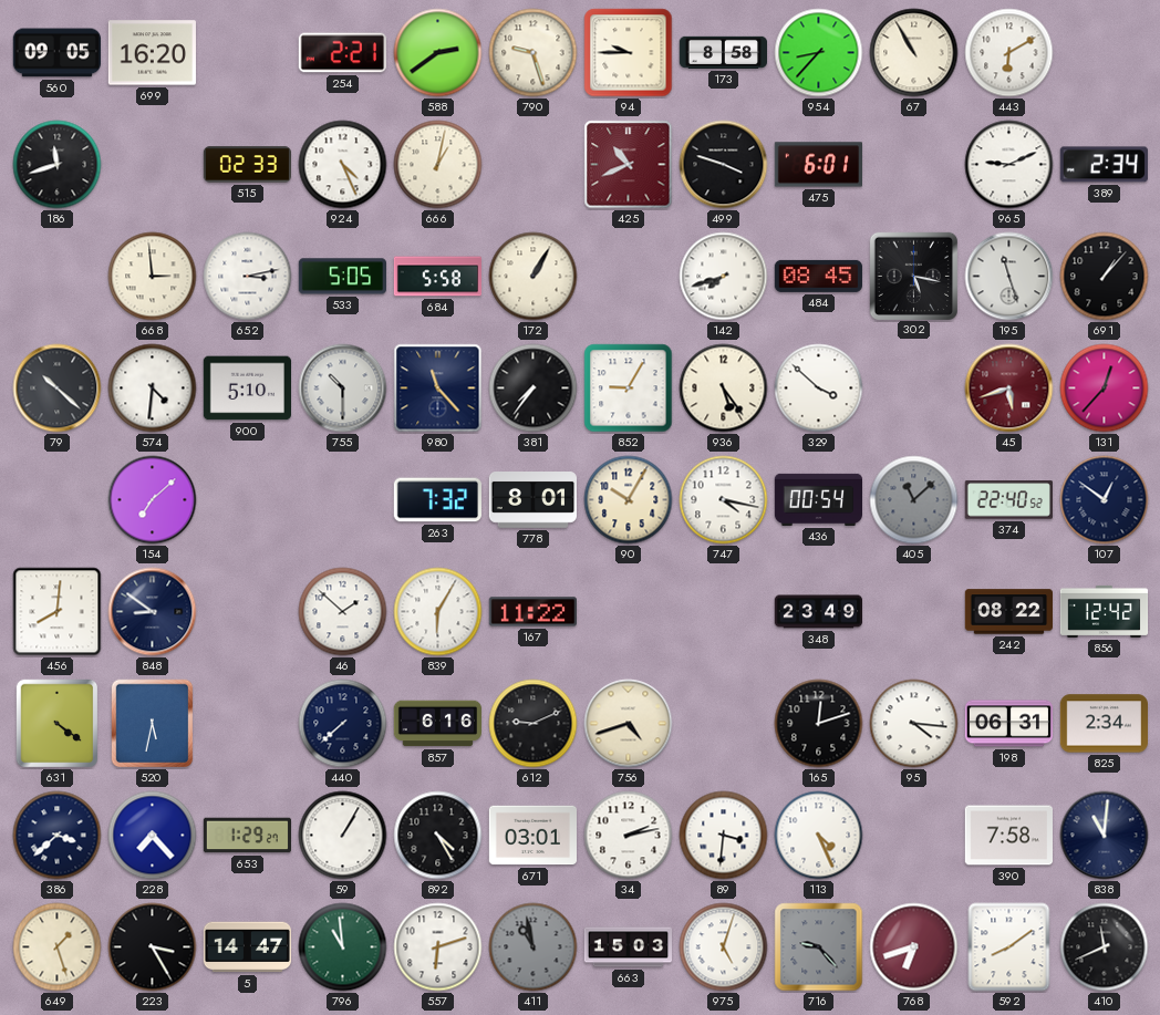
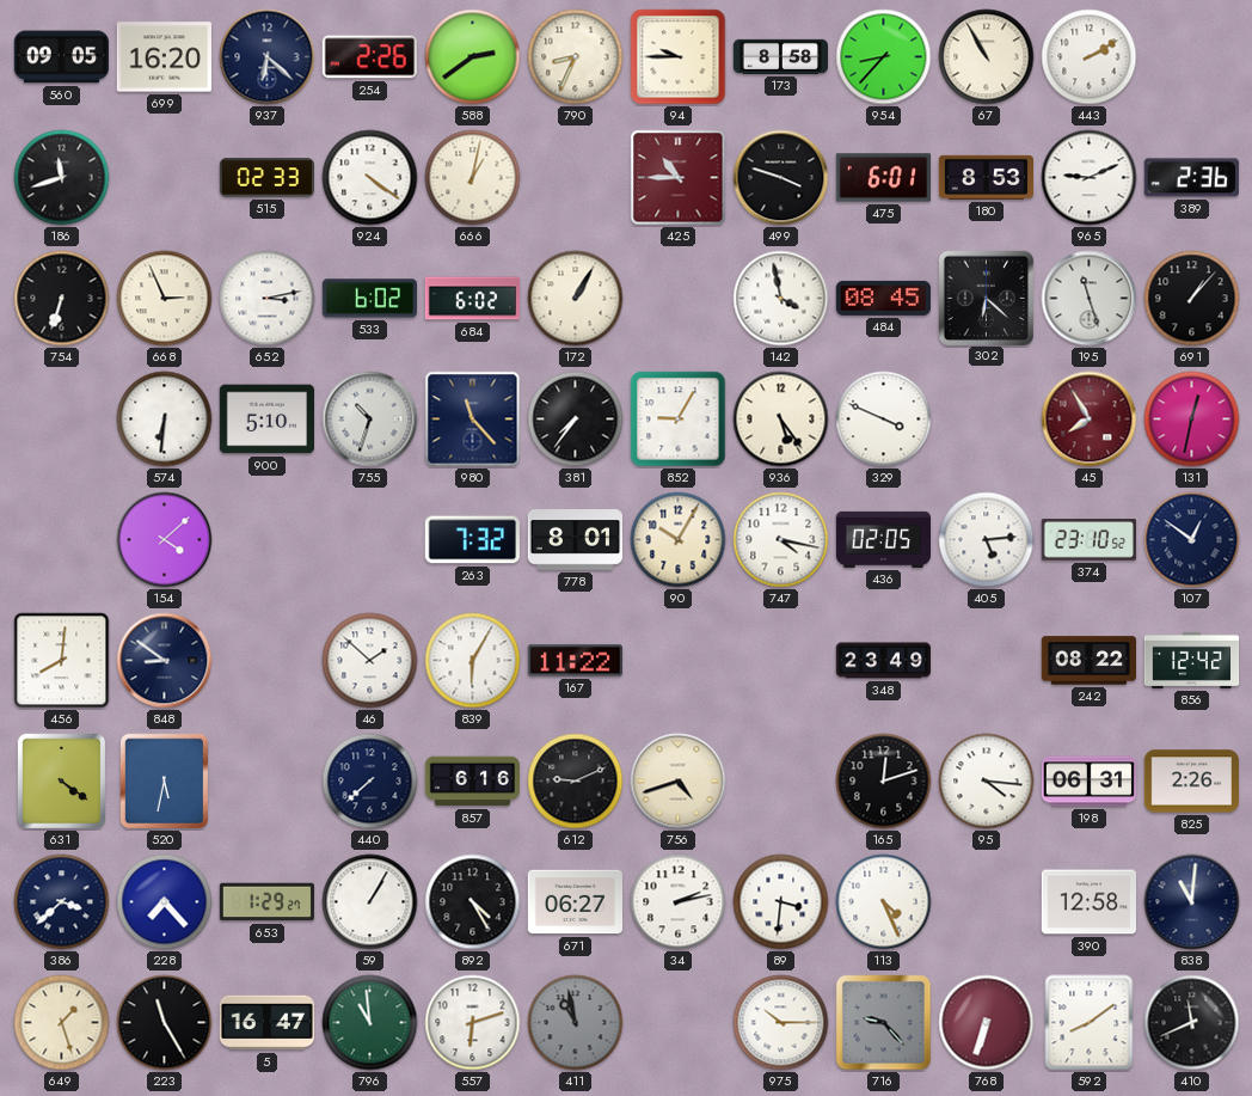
937: none -> 6:22
254: 2:21 -> 2:26
790: 9:27 -> 8:34
443: 6:10 -> 2:10
924: 4:26 -> 4:21
425: 10:41 -> 10:45
180: none -> 8:53
389: 2:34 -> 2:36
754: none -> 6:33
668: 2:59 -> 2:56
533: 5:05 -> 6:02
684: 5:58 -> 6:02
142: 7:42 -> 3:58
302: 5:17 -> 6:22
79: 10:22 -> none
574: 4:31 -> 6:31
755: 10:30 -> 10:33
329: 3:52 -> 3:49
45: 5:42 -> 7:55
131: 12:37 -> 12:32
154: 7:08 -> 4:08
436: 00:54 -> 02:05
405: 11:08 -> 5:14
405 dial: grey -> white
374: 22:40 -> 23:10
825: 2:34 -> 2:26
671: 03:01 -> 06:27
390: 7:58 -> 12:58
223: 3:25 -> 11:25
5: 14:47 -> 16:47
663: 15:03 -> none
975: 5:03 -> 10:15
768: 6:42 -> 6:33
